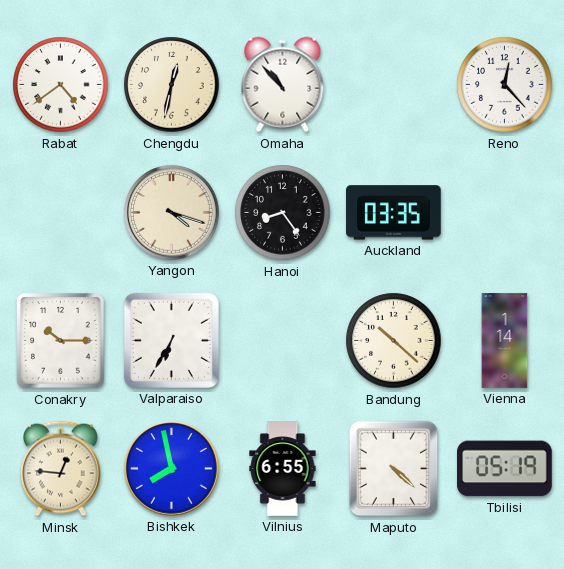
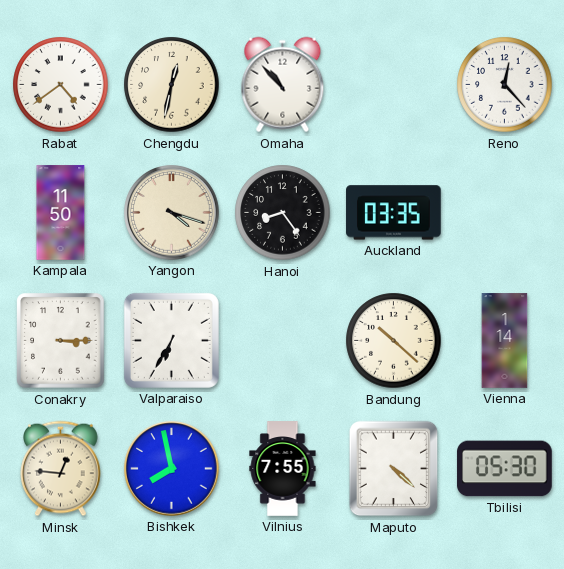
Kampala: none -> 11:50
Conakry: 10:15 -> 3:15
Vilnius: 6:55 -> 7:55
Tbilisi: 05:19 -> 05:30
